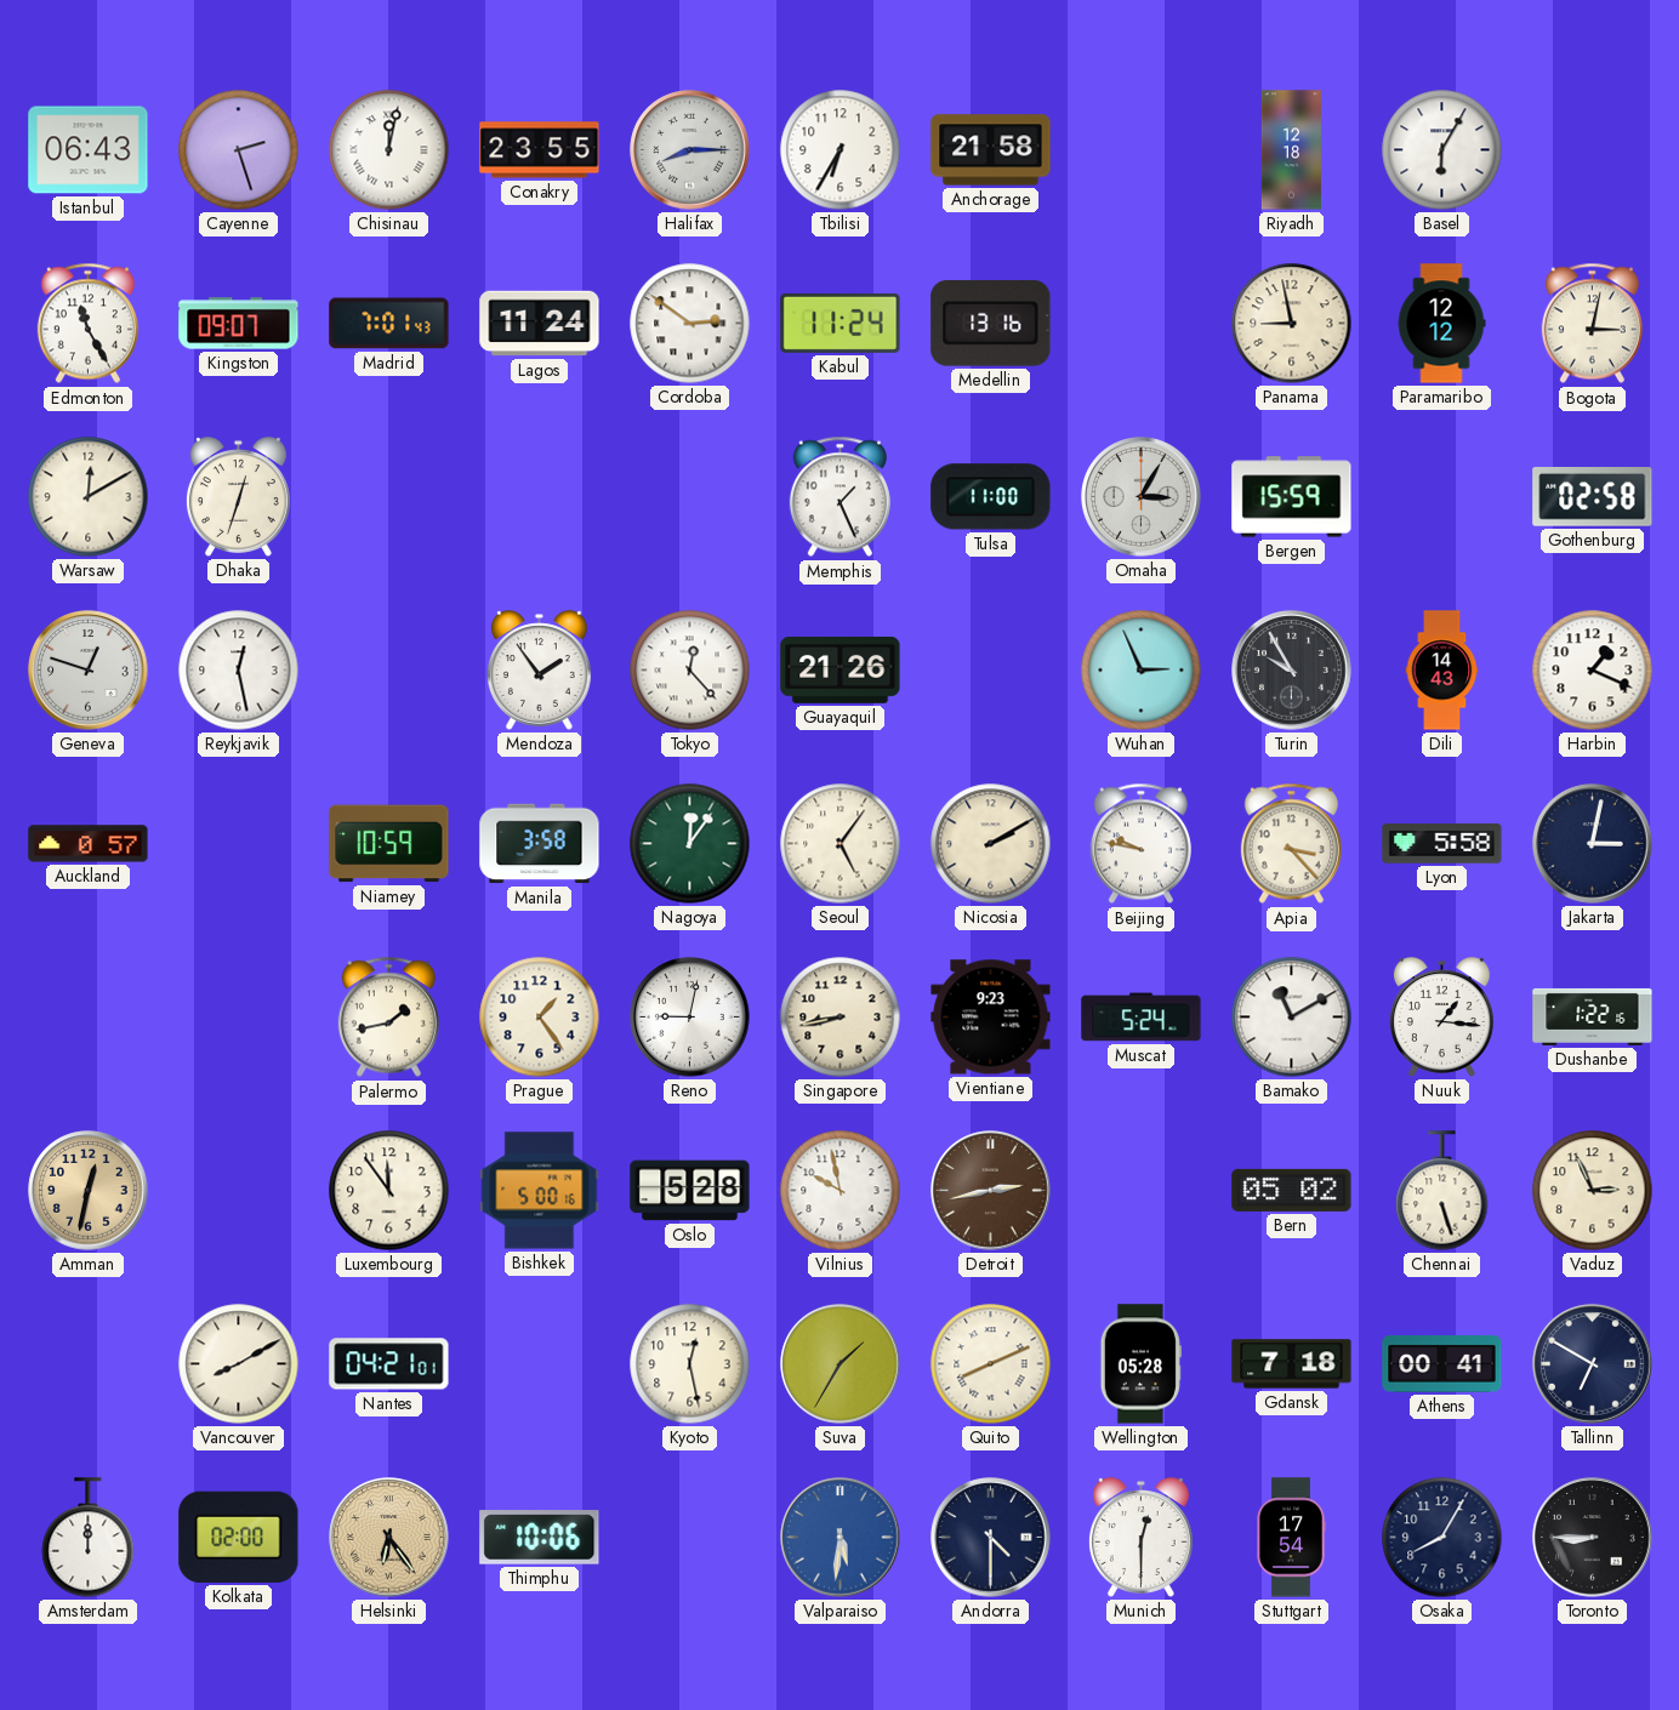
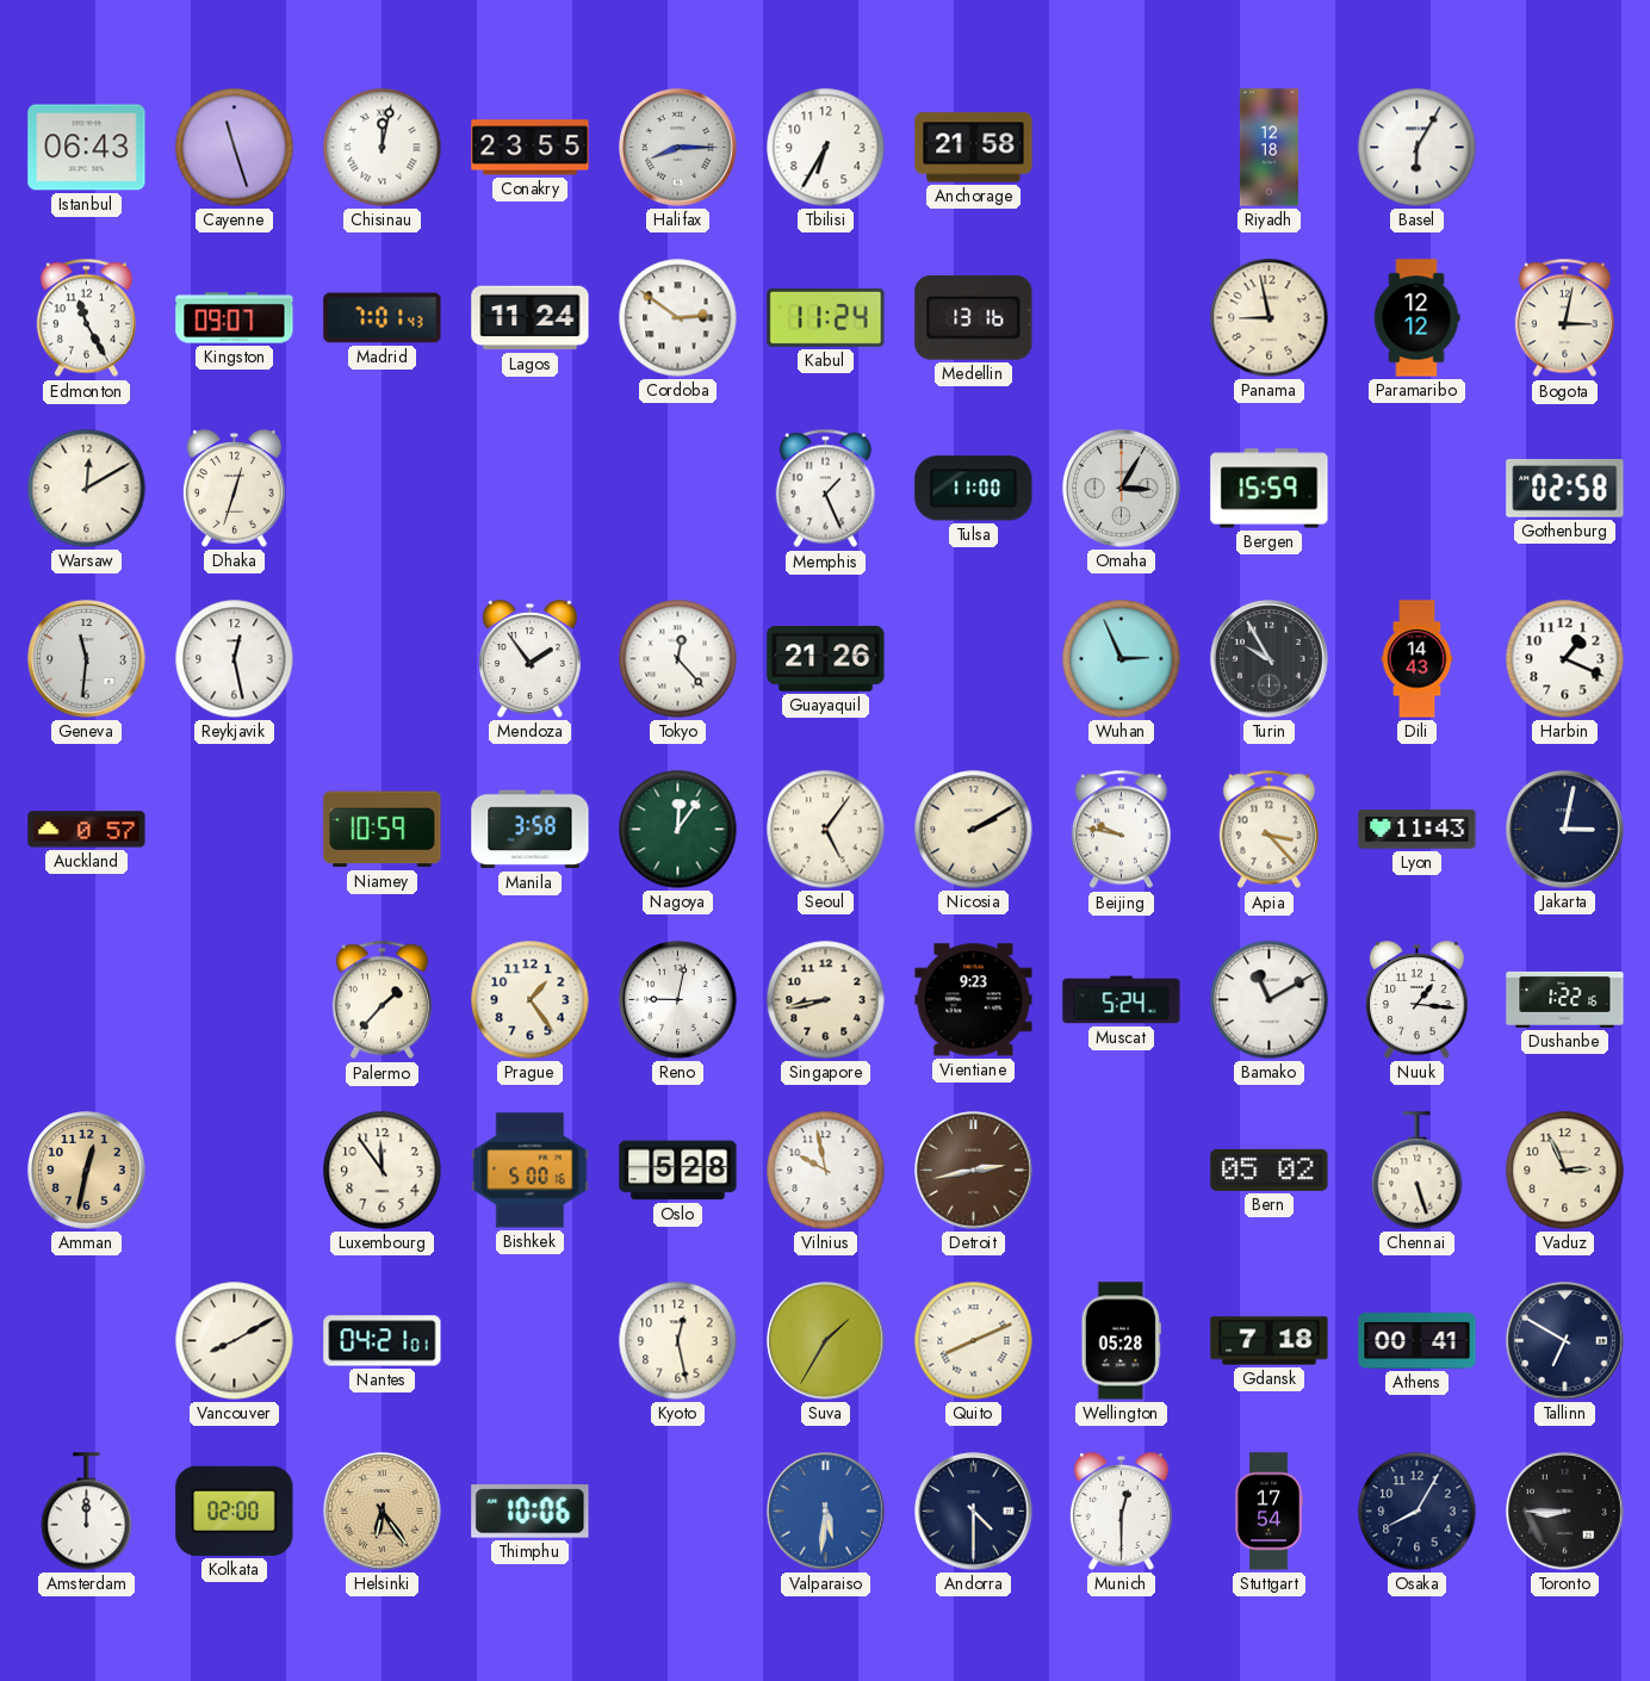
Cayenne: 2:27 -> 11:27
Geneva: 12:48 -> 11:31
Lyon: 5:58 -> 11:43
Palermo: 1:43 -> 1:37
